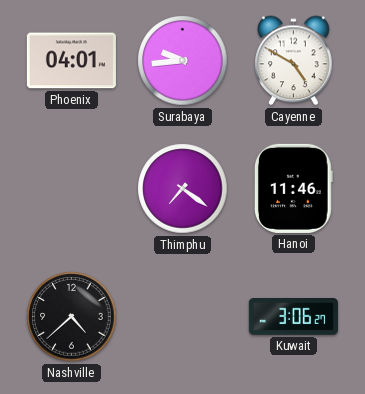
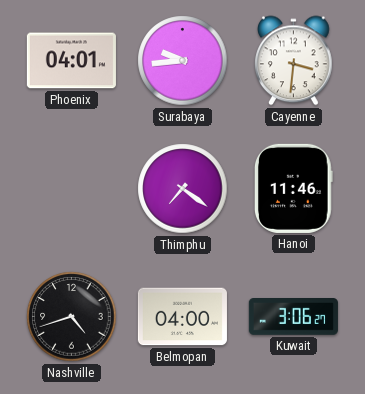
Cayenne: 4:50 -> 3:31
Nashville: 4:38 -> 4:42
Belmopan: none -> 04:00
